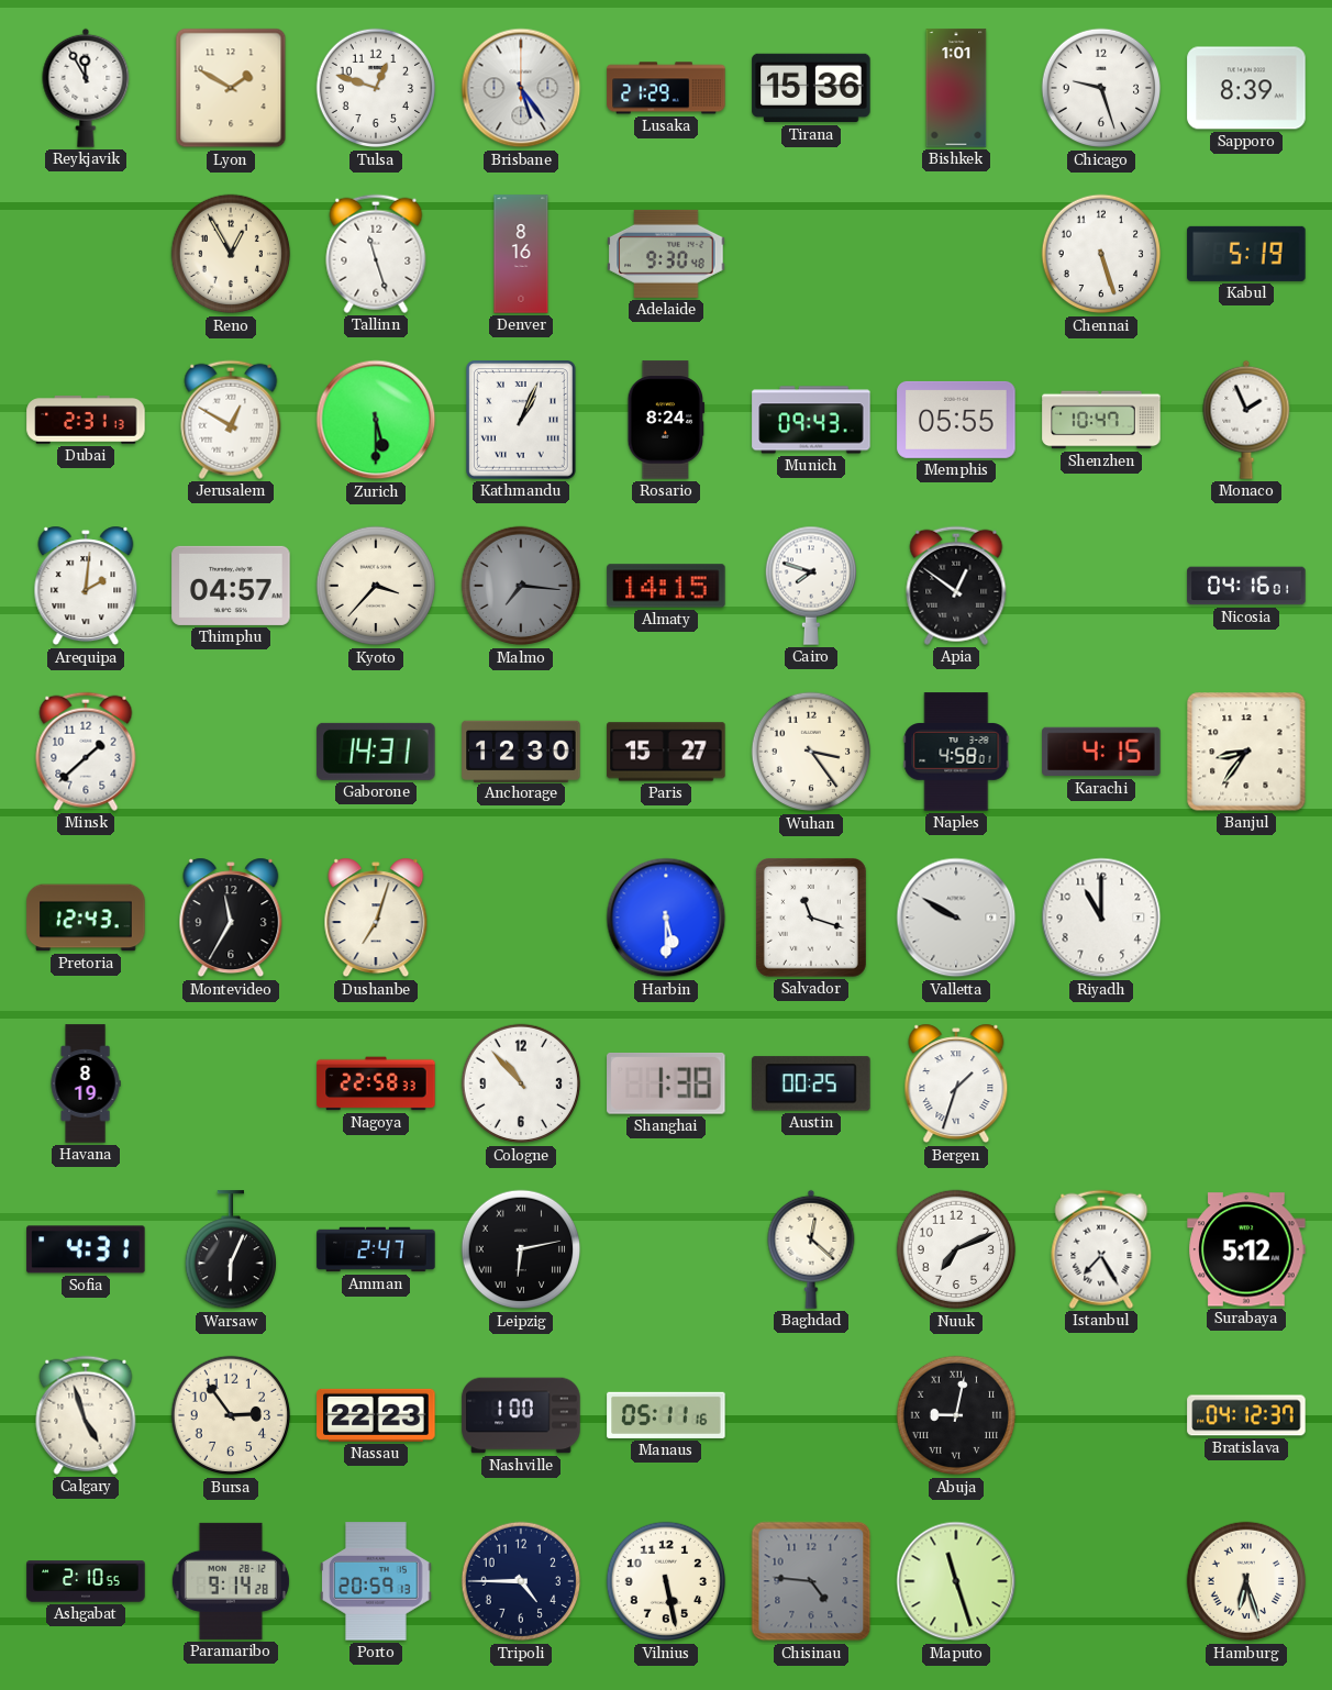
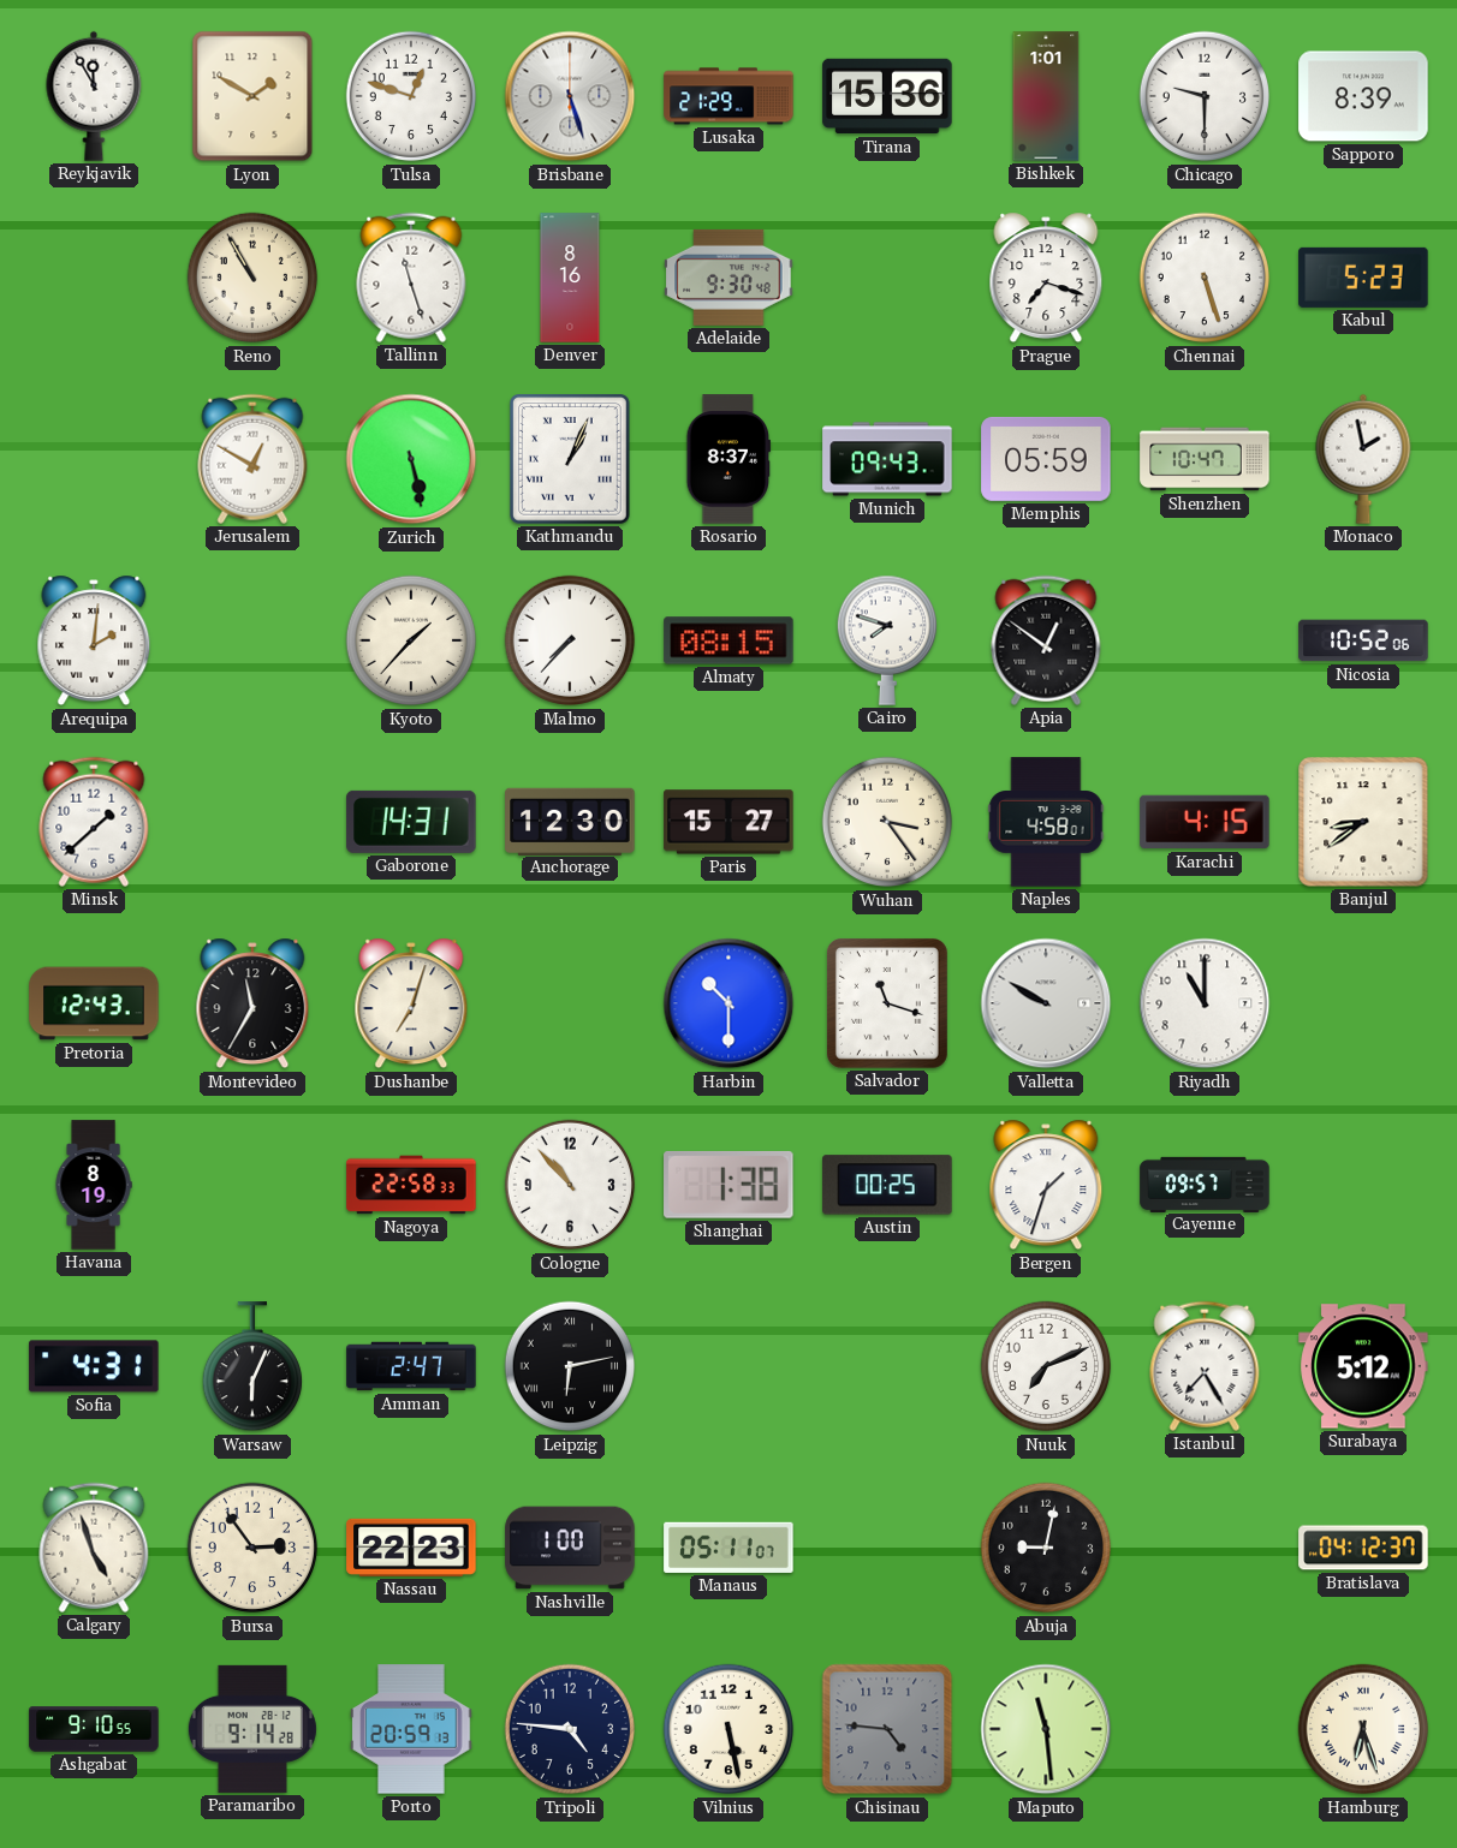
Brisbane: 5:24 -> 5:27
Chicago: 9:27 -> 9:30
Reno: 12:55 -> 10:55
Prague: none -> 7:18
Kabul: 5:19 -> 5:23
Dubai: 2:31 -> none
Zurich: 5:30 -> 5:28
Rosario: 8:24 -> 8:37
Memphis: 05:55 -> 05:59
Monaco: 1:56 -> 1:58
Thimphu: 04:57 -> none
Kyoto: 3:37 -> 1:37
Malmo: 7:16 -> 7:37
Malmo dial: grey -> white
Almaty: 14:15 -> 08:15
Nicosia: 04:16 -> 10:52
Banjul: 8:36 -> 8:39
Harbin: 5:30 -> 10:30
Cayenne: none -> 09:57
Baghdad: 12:22 -> none
Manaus: 05:11:16 -> 05:11:07
Abuja numerals: Roman -> Arabic
Ashgabat: 2:10 -> 9:10
Tripoli: 4:45 -> 4:46
Maputo: 11:27 -> 11:29
